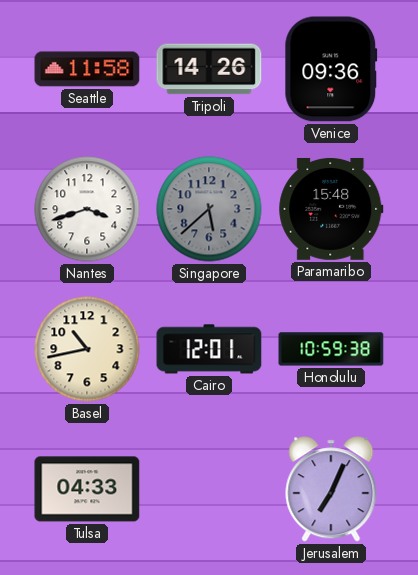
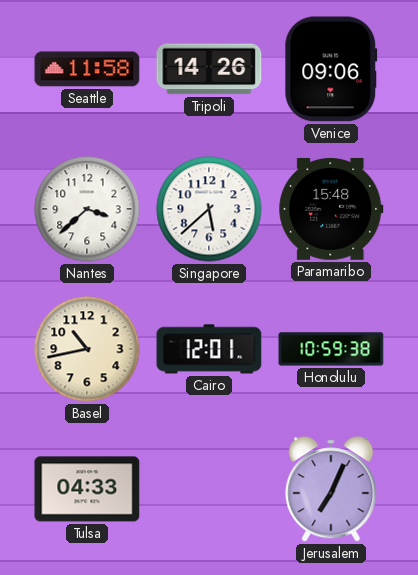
Venice: 09:36 -> 09:06
Nantes: 3:42 -> 3:38
Singapore dial: grey -> white
